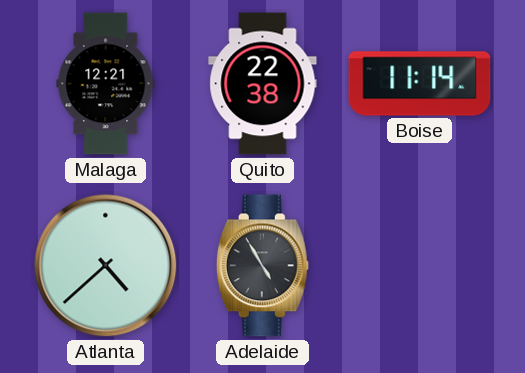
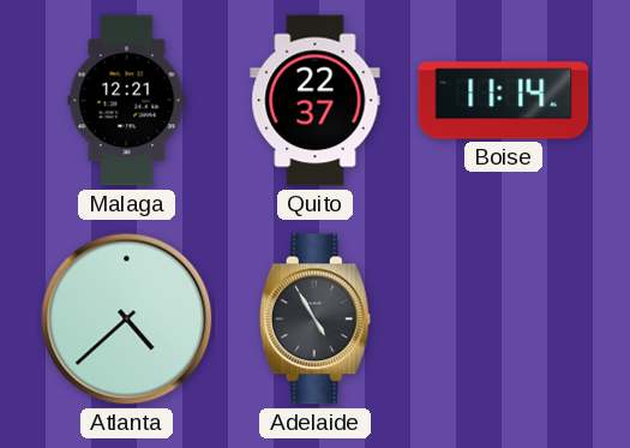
Quito: 22:38 -> 22:37
